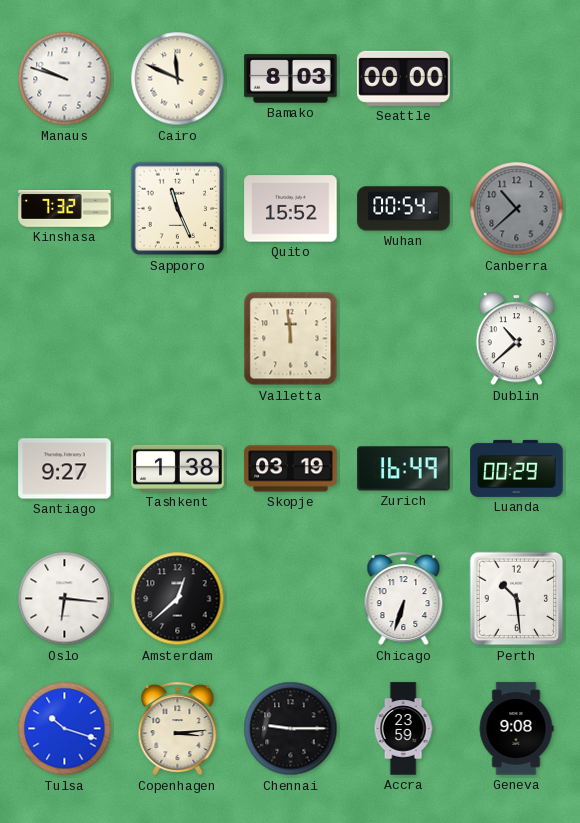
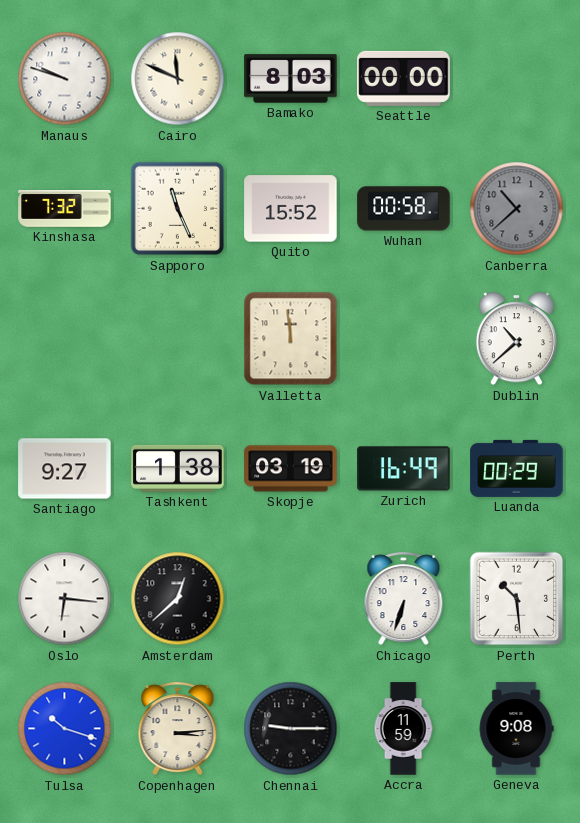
Wuhan: 00:54 -> 00:58
Accra: 23:59 -> 11:59
